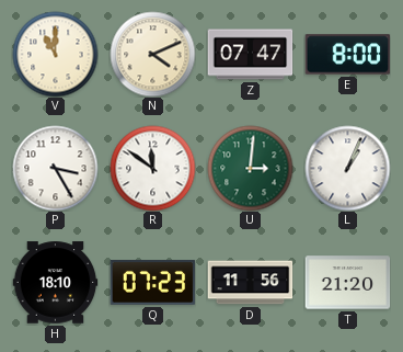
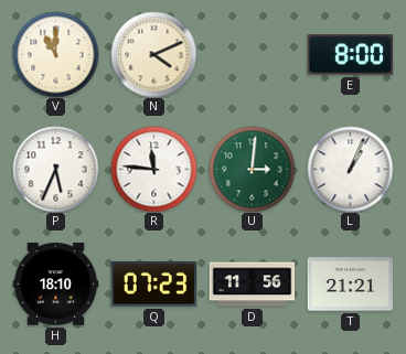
Z: 07:47 -> none
P: 3:25 -> 5:34
R: 11:51 -> 11:46
T: 21:20 -> 21:21
